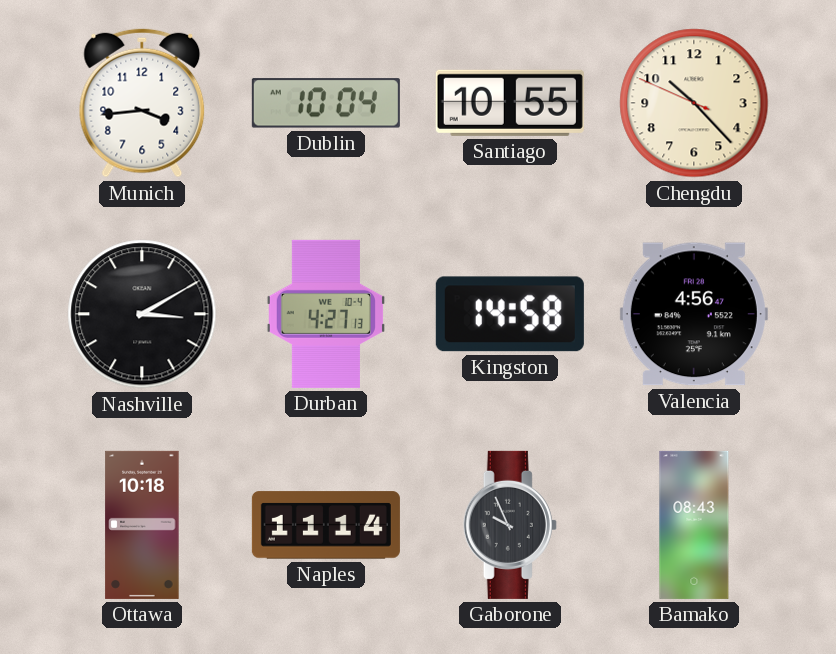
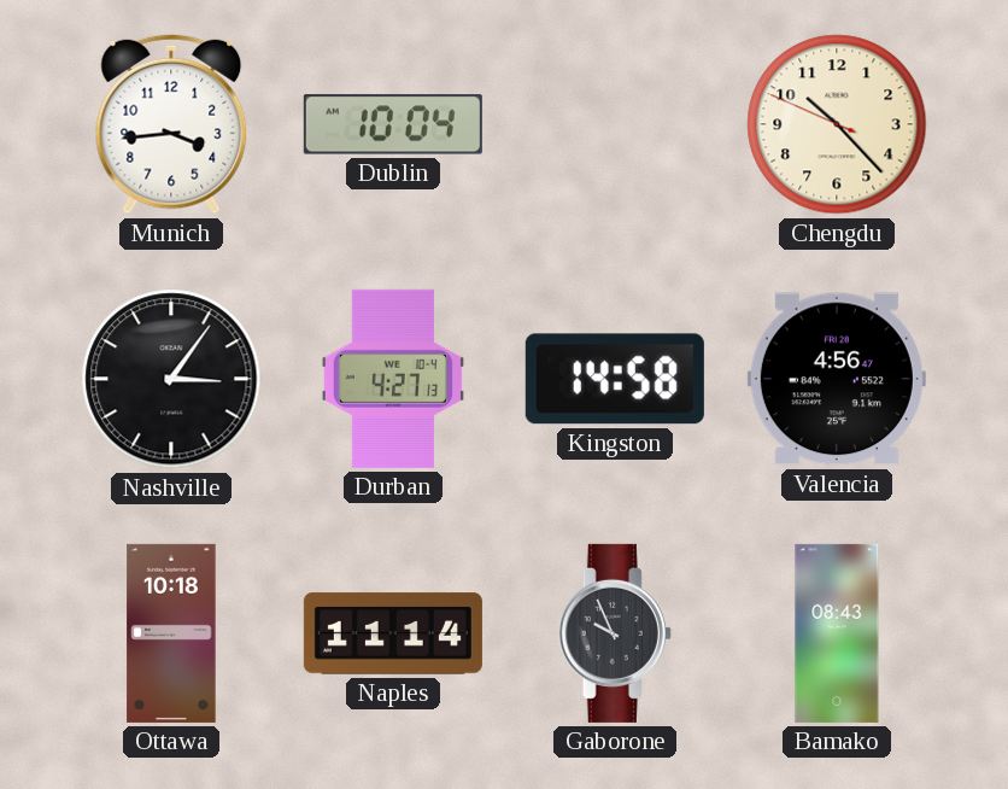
Santiago: 10:55 -> none
Nashville: 3:10 -> 3:06
